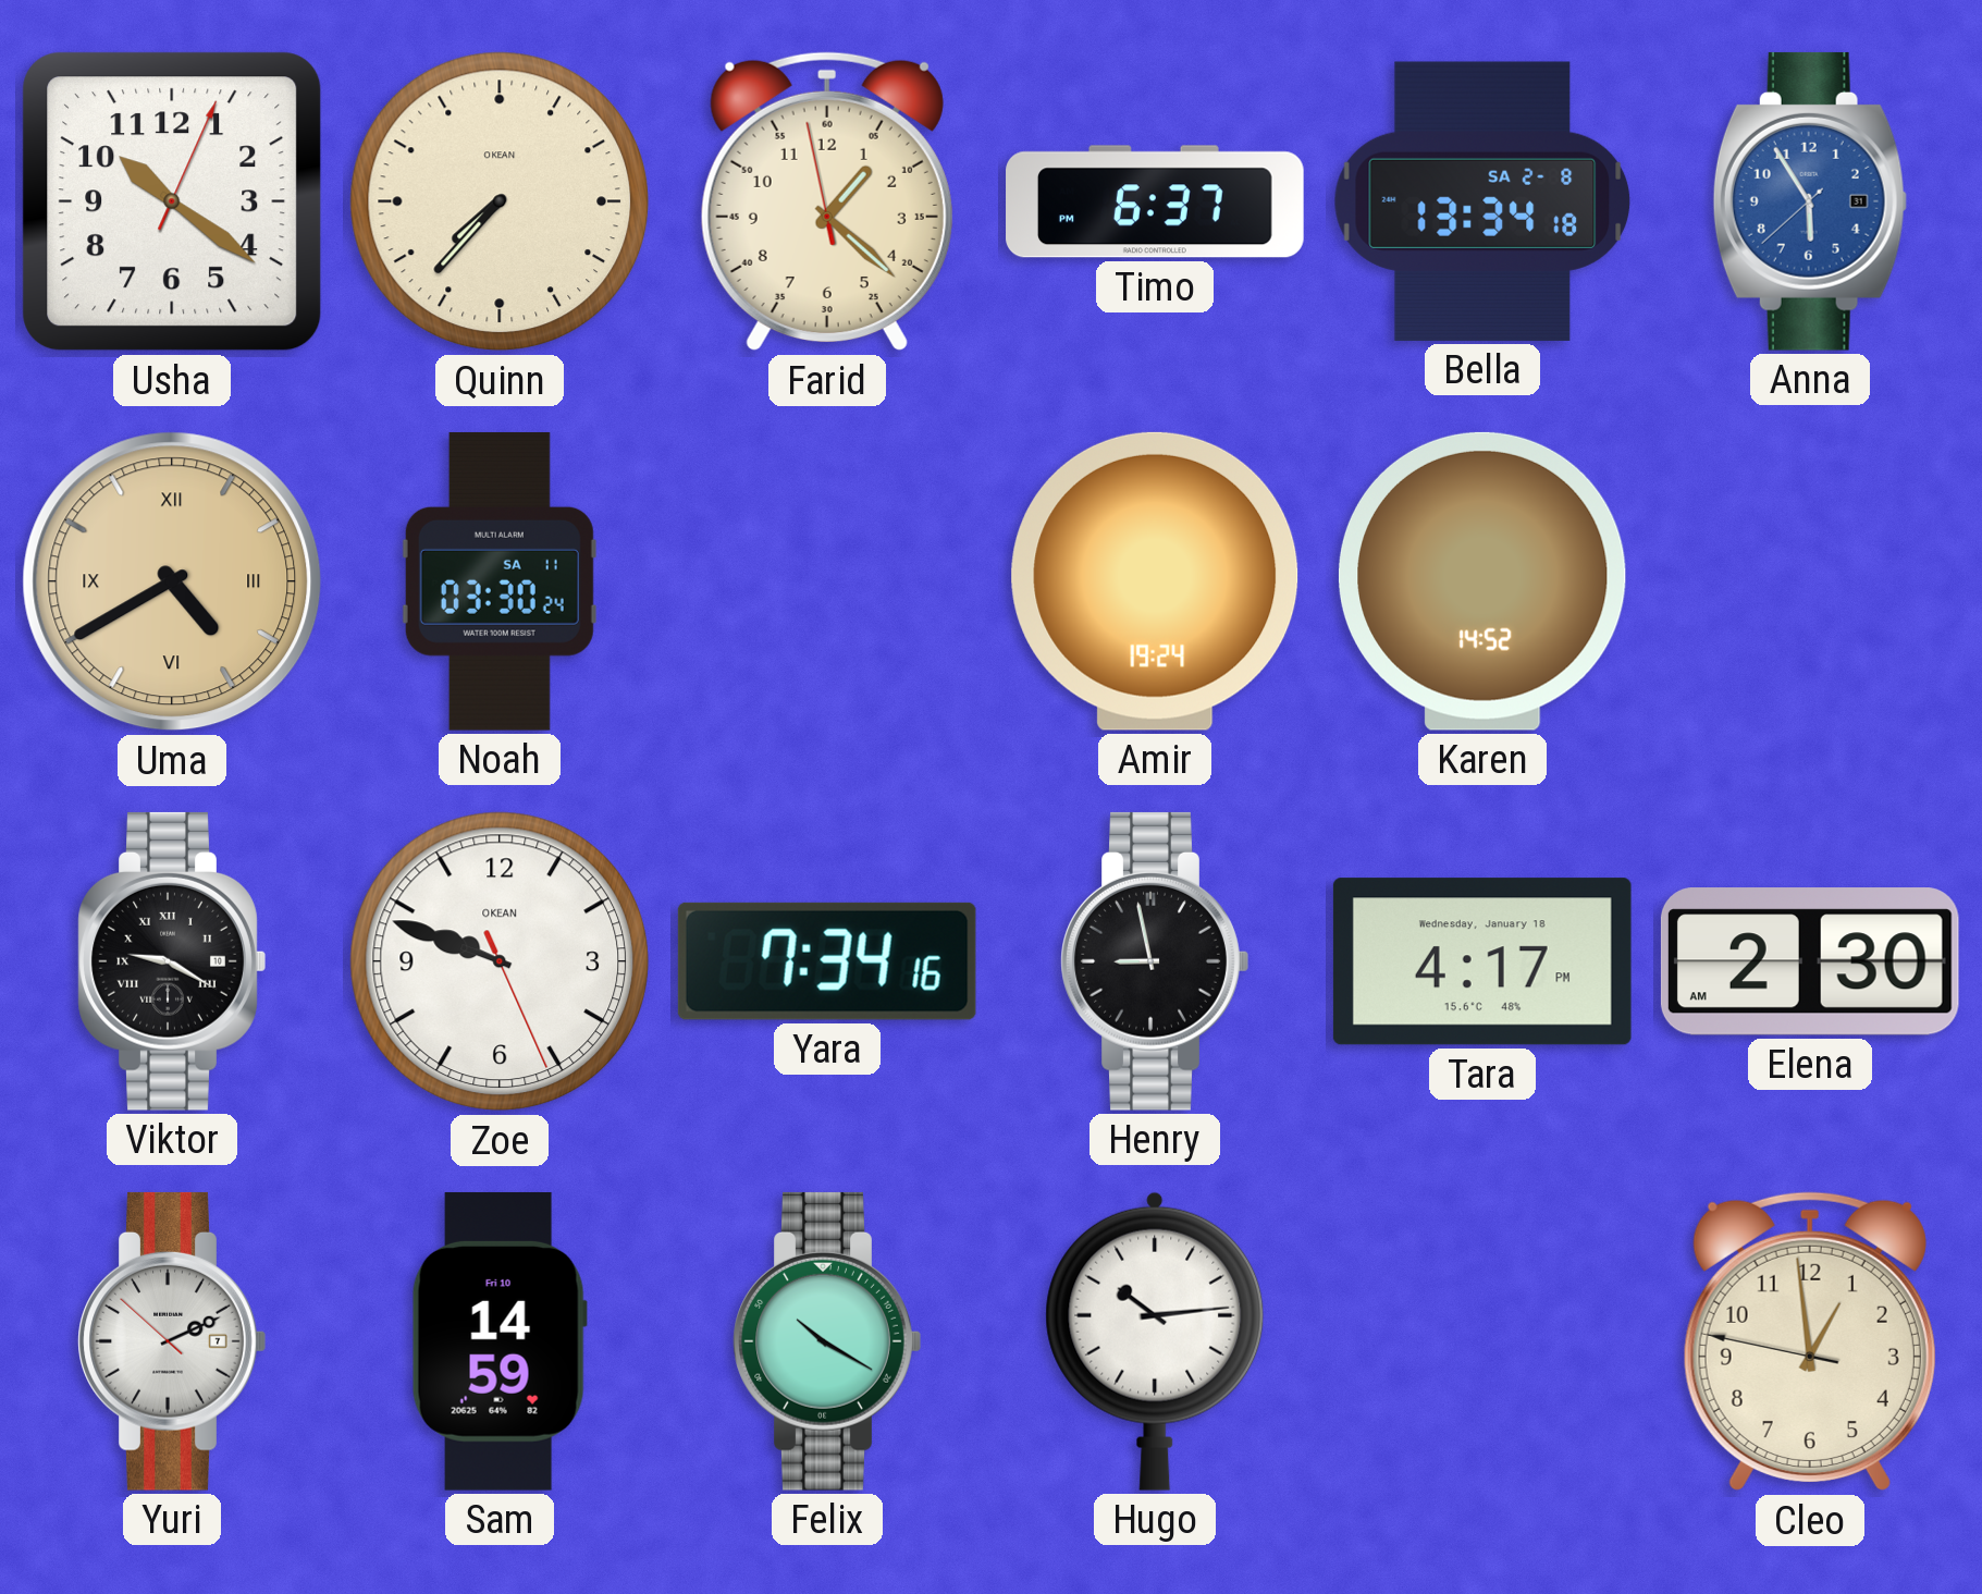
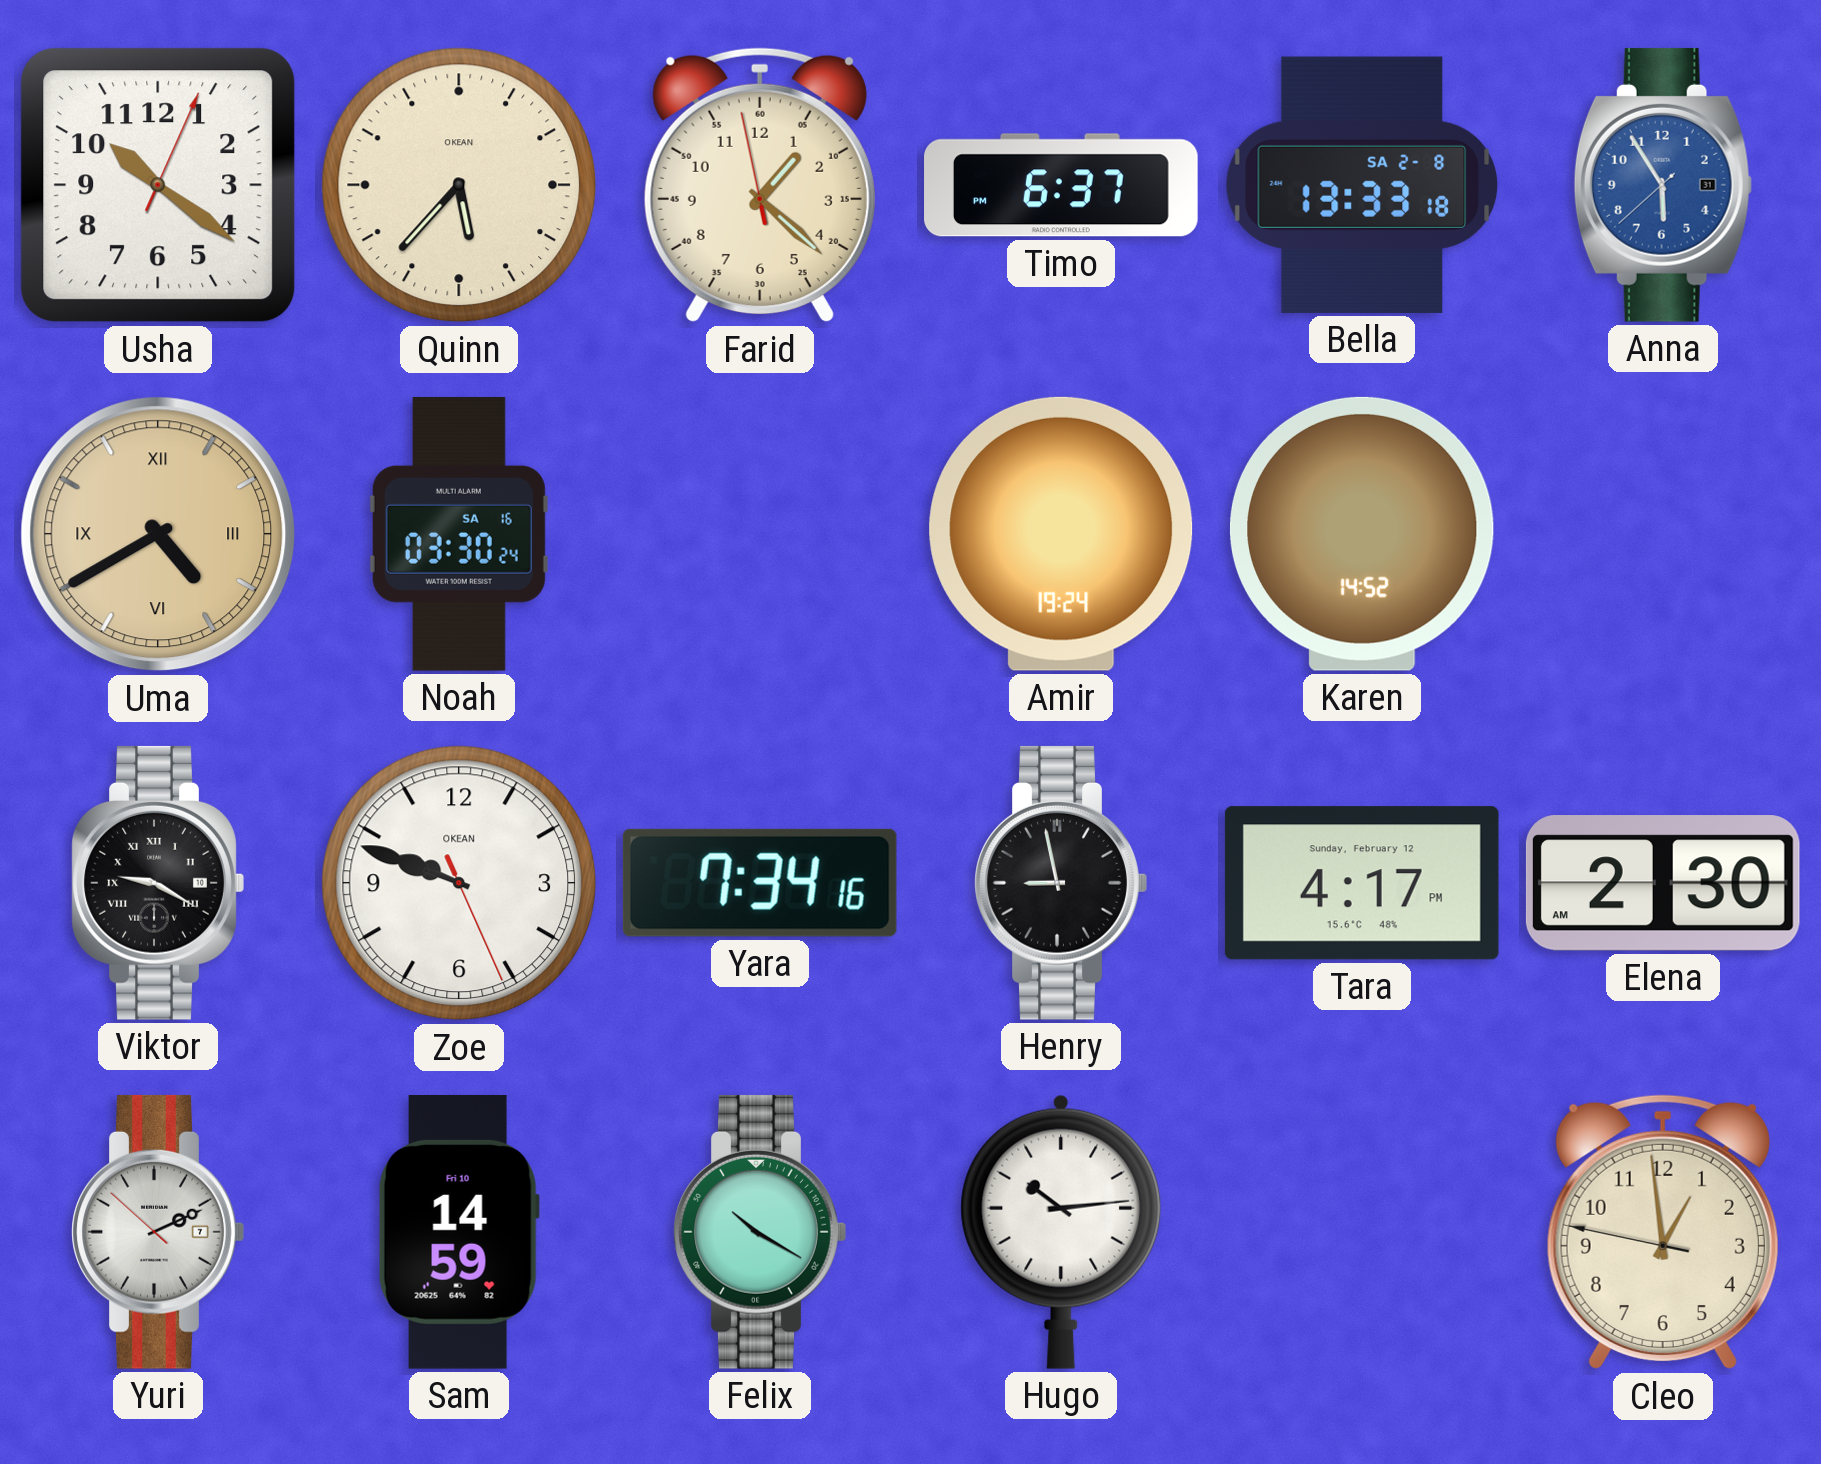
Quinn: 7:37 -> 5:37
Bella: 13:34 -> 13:33
Noah date: SA 11 -> SA 16
Tara date: Wednesday, January 18 -> Sunday, February 12
